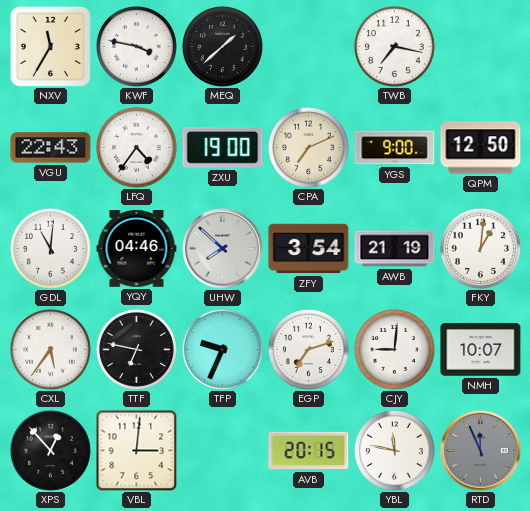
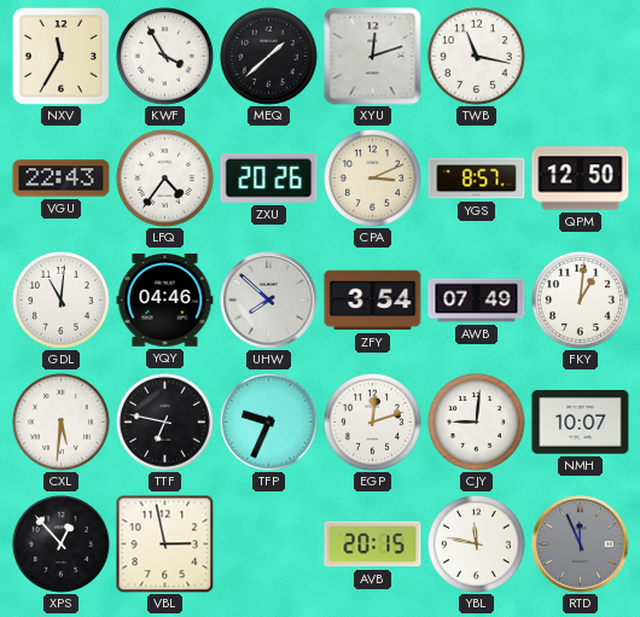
KWF: 3:47 -> 3:55
XYU: none -> 12:12
TWB: 7:17 -> 11:17
ZXU: 19:00 -> 20:26
CPA: 7:11 -> 3:11
YGS: 9:00 -> 8:57
AWB: 21:19 -> 07:49
CXL: 5:36 -> 5:31
EGP: 7:12 -> 12:12
VBL: 3:01 -> 2:58
